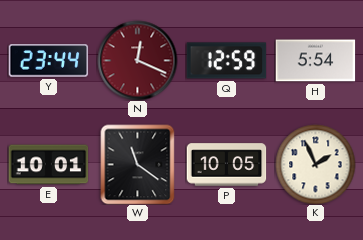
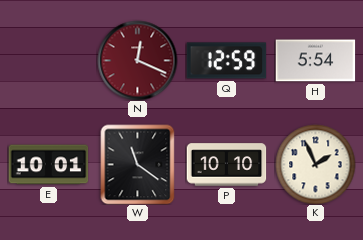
Y: 23:44 -> none
P: 10:05 -> 10:10
